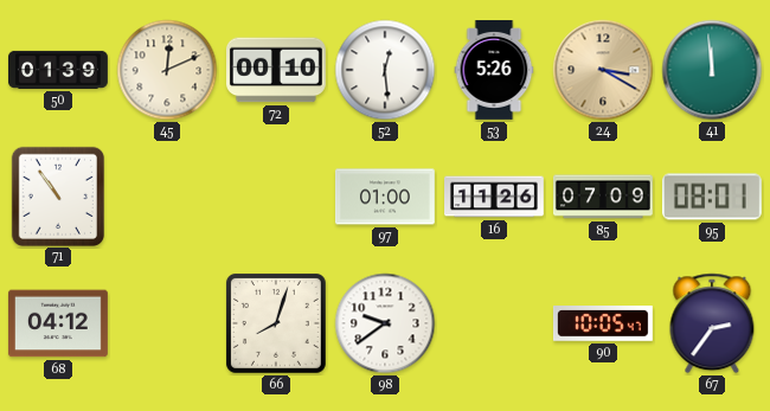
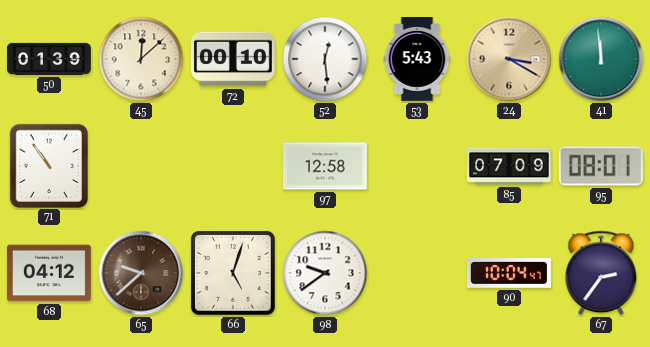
45: 12:11 -> 12:08
53: 5:26 -> 5:43
97: 01:00 -> 12:58
16: 11:26 -> none
65: none -> 9:38
66: 8:03 -> 5:03
90: 10:05 -> 10:04
